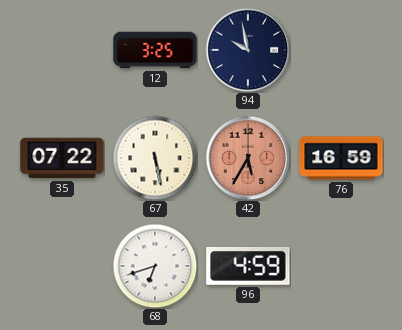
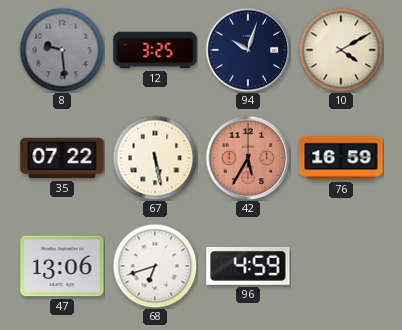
8: none -> 9:29
94: 9:58 -> 10:03
10: none -> 4:10
47: none -> 13:06
